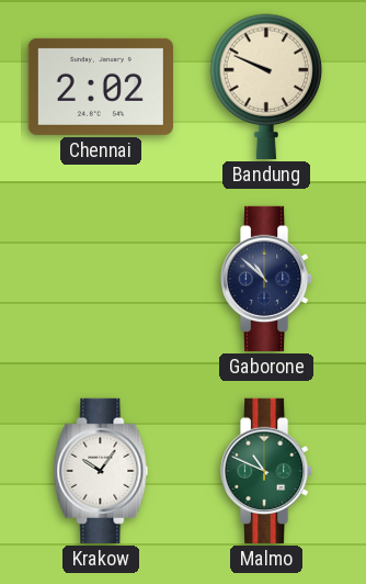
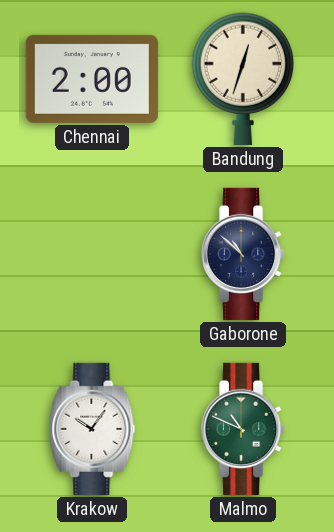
Chennai: 2:02 -> 2:00
Bandung: 9:49 -> 12:33
